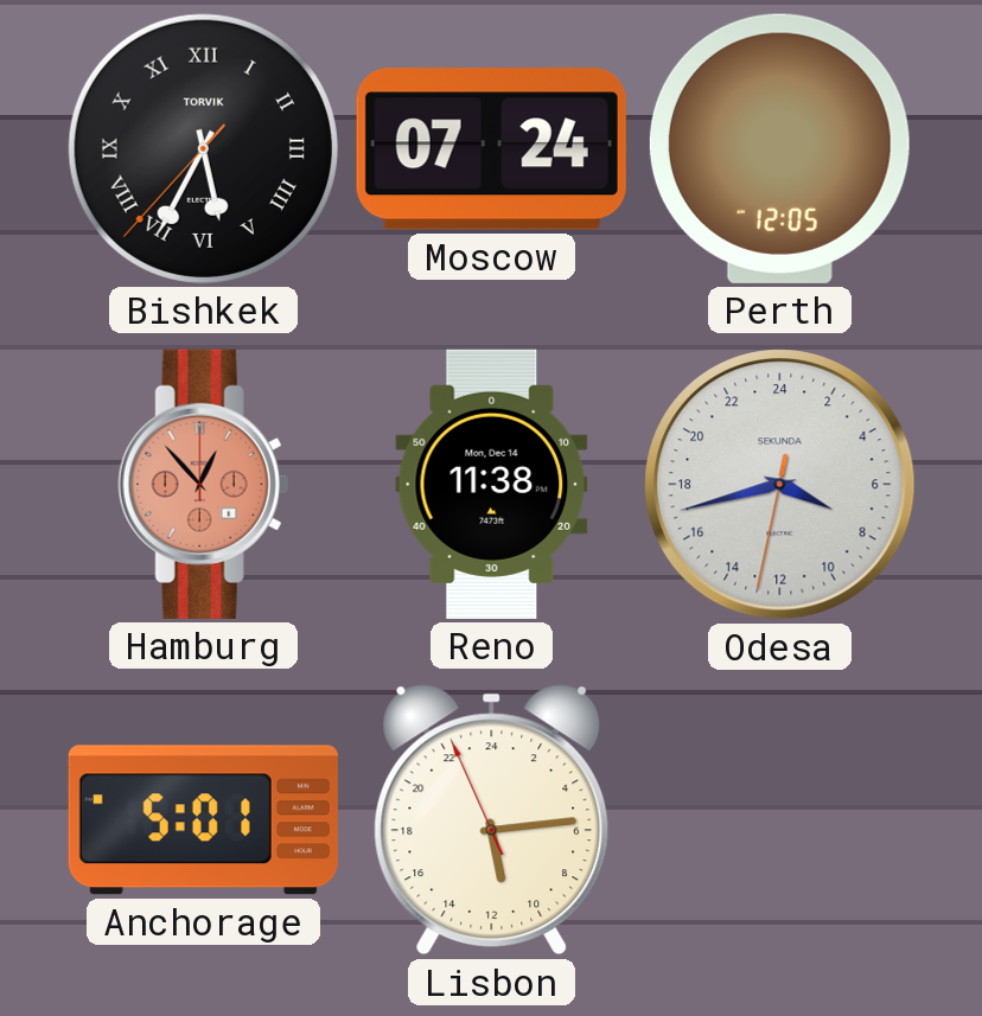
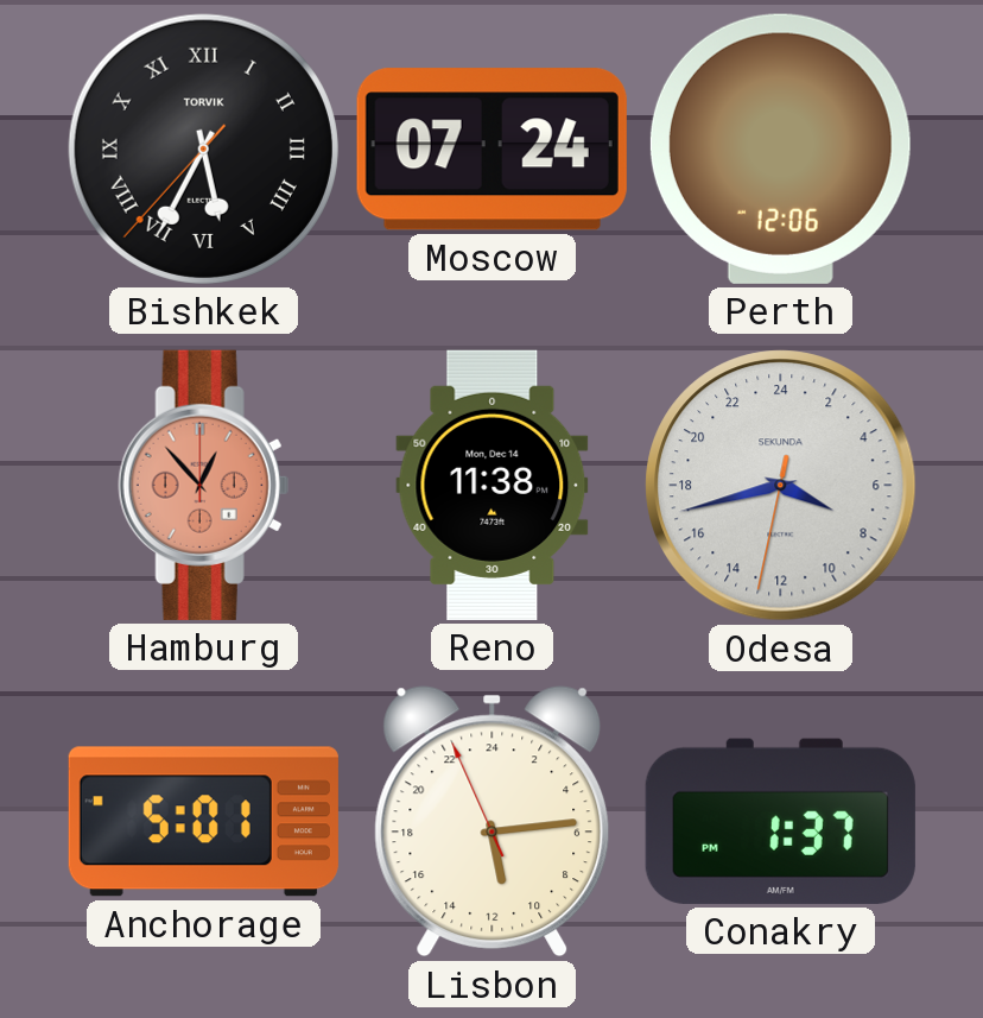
Perth: 12:05 -> 12:06
Conakry: none -> 1:37
